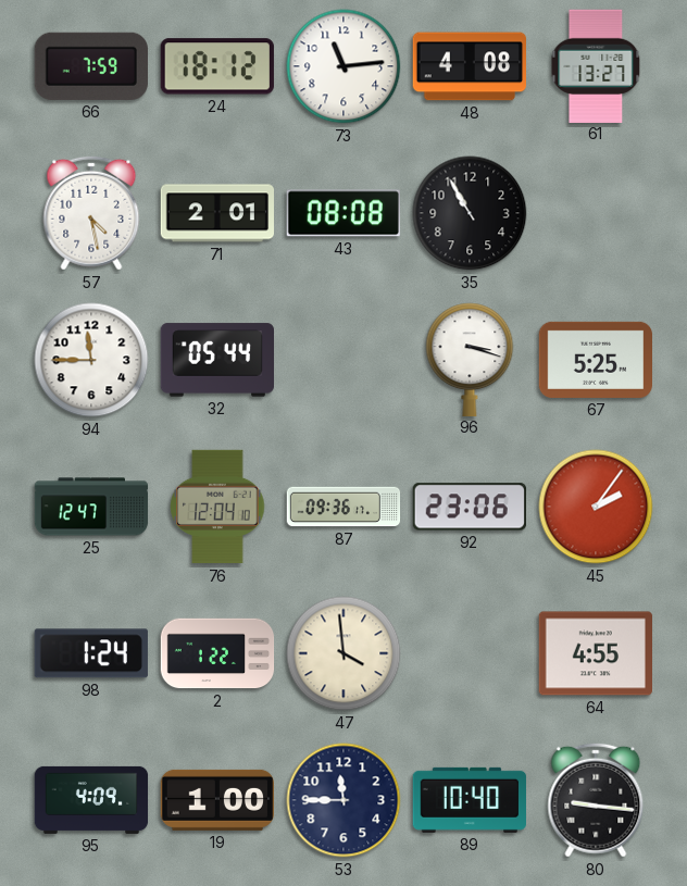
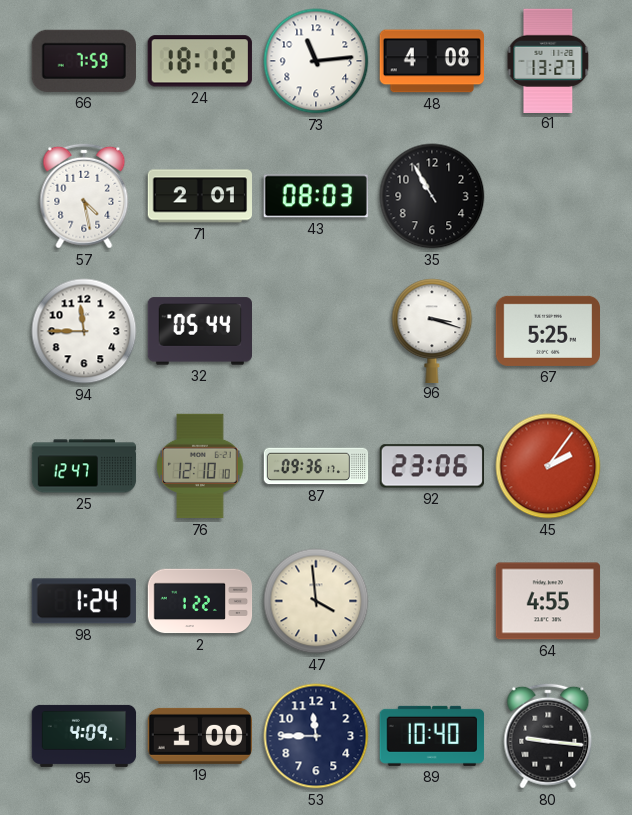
43: 08:08 -> 08:03
76: 12:04 -> 12:10
